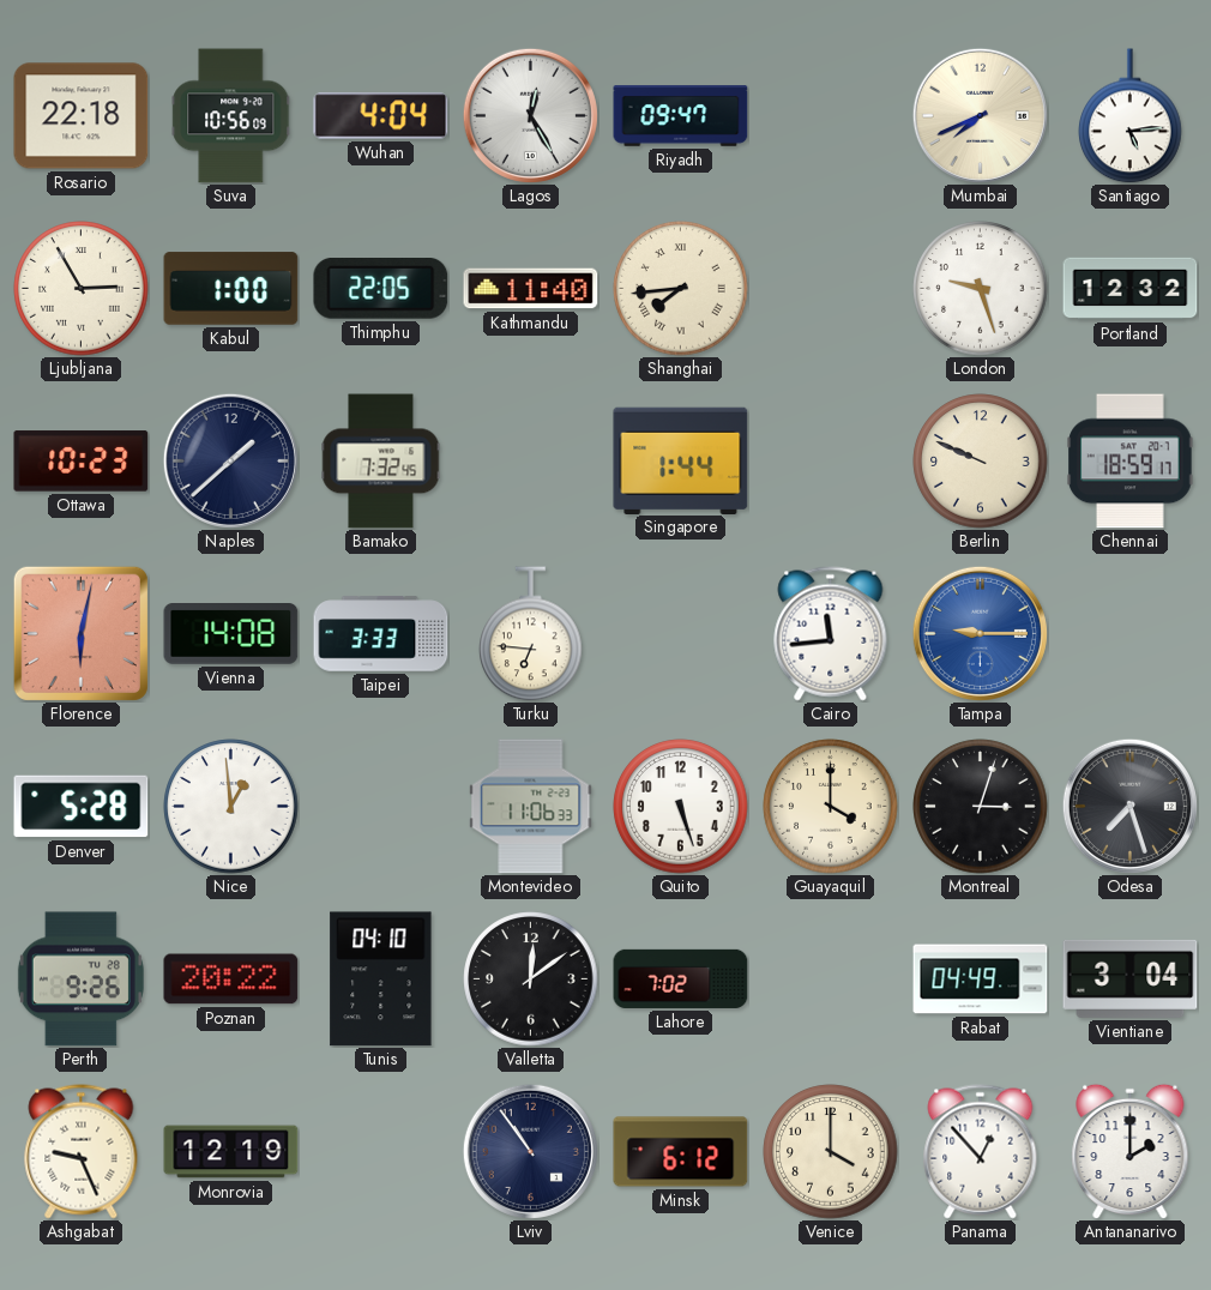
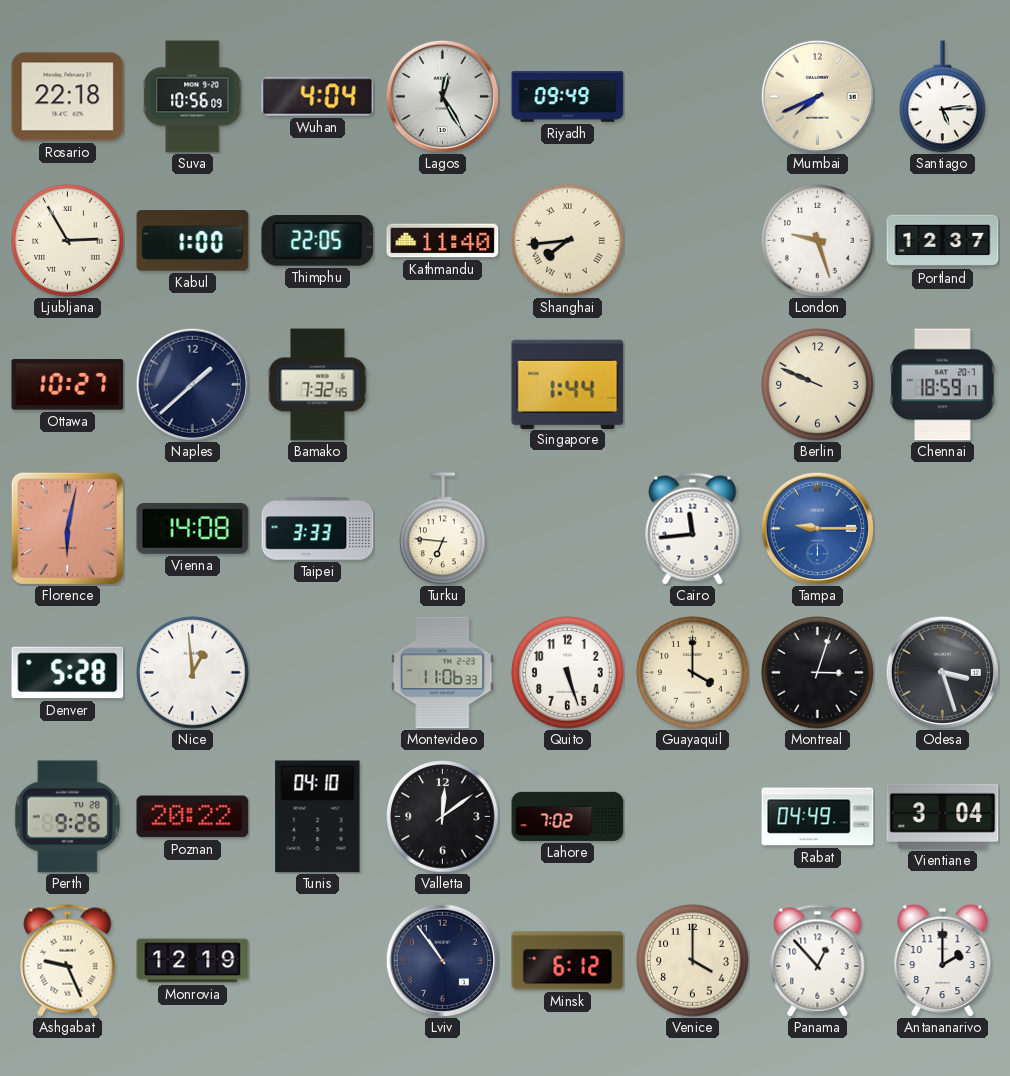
Riyadh: 09:47 -> 09:49
Portland: 12:32 -> 12:37
Ottawa: 10:23 -> 10:27
Odesa: 7:27 -> 3:27
